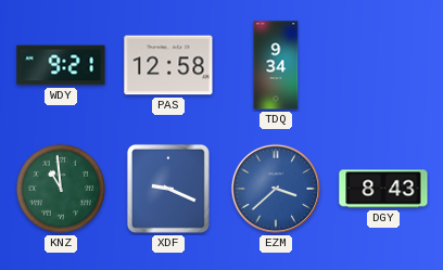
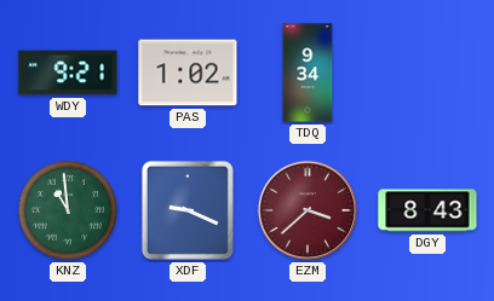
PAS: 12:58 -> 1:02
EZM dial: blue -> burgundy
